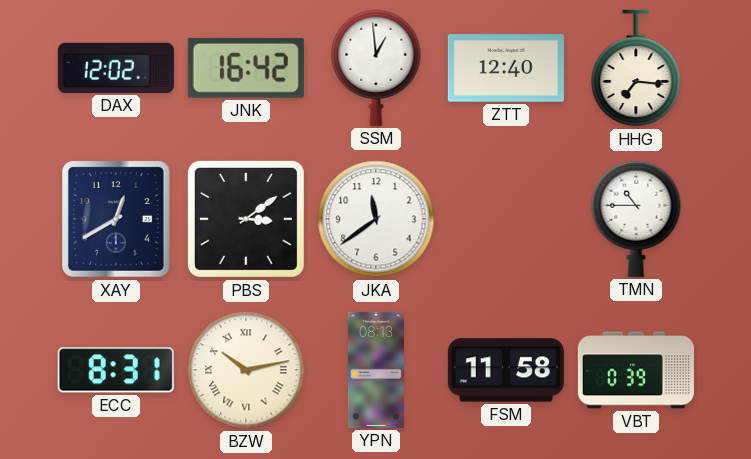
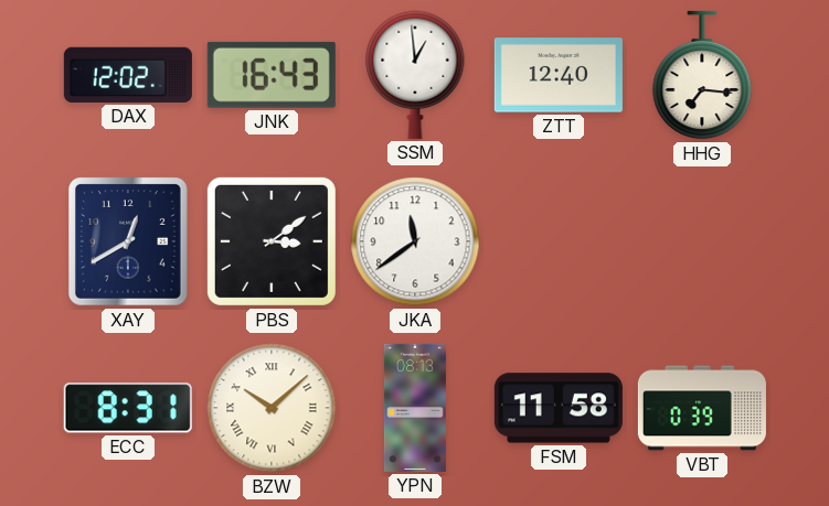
JNK: 16:42 -> 16:43
TMN: 10:45 -> none
BZW: 10:13 -> 10:08
